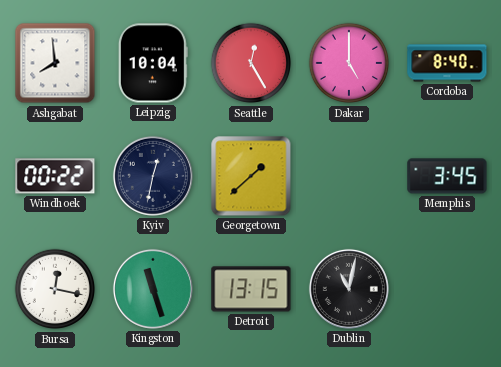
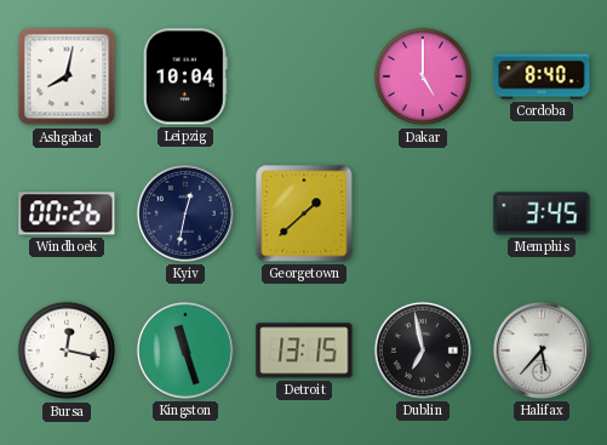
Ashgabat: 7:59 -> 8:02
Seattle: 12:25 -> none
Windhoek: 00:22 -> 00:26
Dublin: 11:02 -> 6:58
Halifax: none -> 5:37
